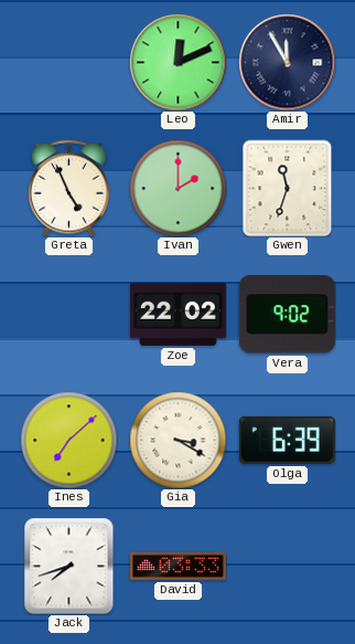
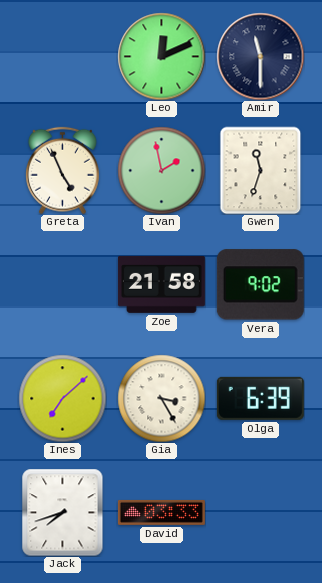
Amir: 11:55 -> 11:30
Ivan: 2:00 -> 1:58
Zoe: 22:02 -> 21:58
Gia: 3:20 -> 3:25
